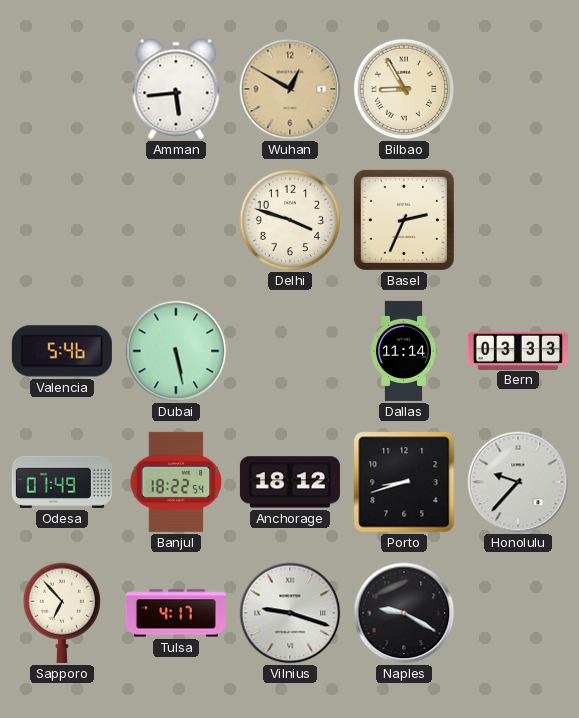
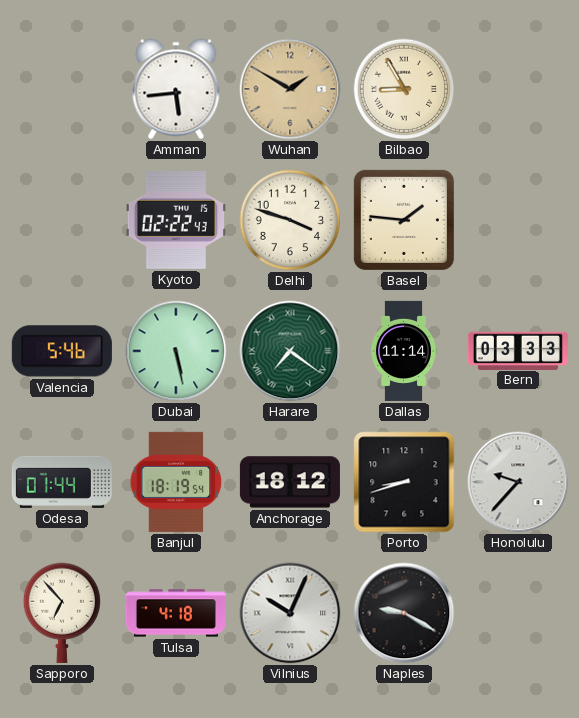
Wuhan: 12:50 -> 1:50
Kyoto: none -> 02:22
Basel: 2:34 -> 1:46
Harare: none -> 7:21
Odesa: 01:49 -> 01:44
Banjul: 18:22 -> 18:19
Tulsa: 4:17 -> 4:18
Vilnius: 9:18 -> 10:04
